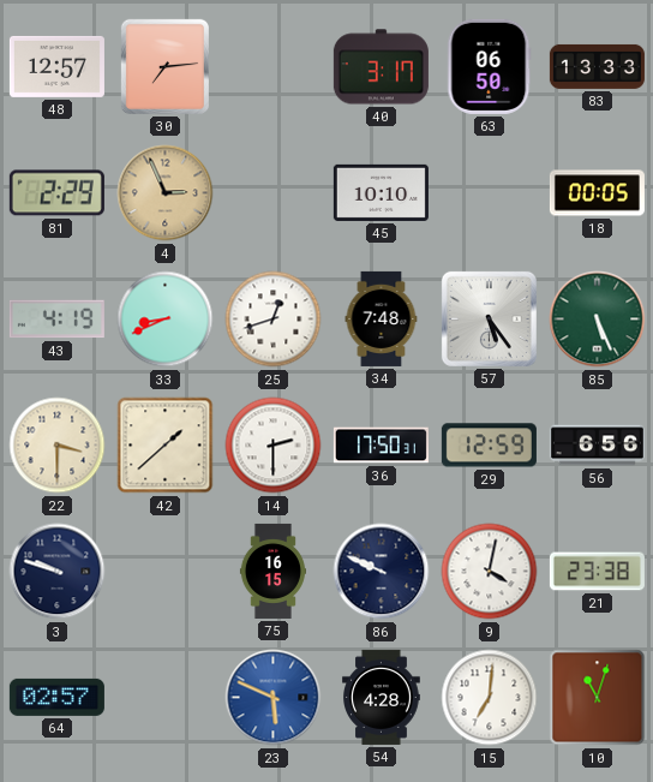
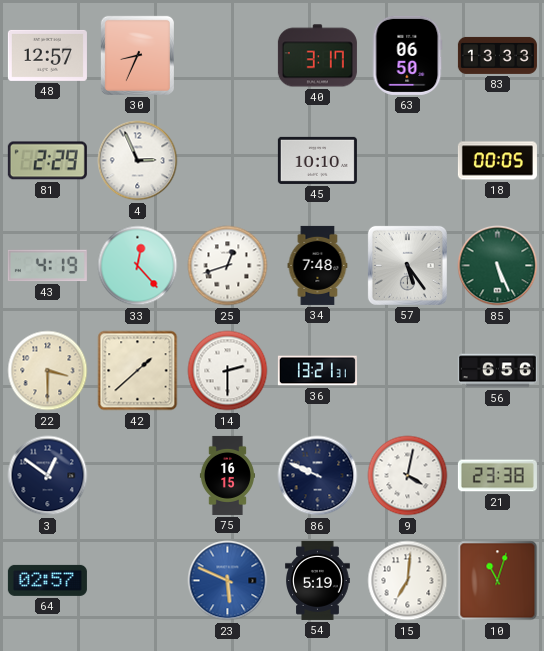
30: 7:14 -> 8:34
4 dial: champagne -> white
33: 8:41 -> 12:23
36: 17:50 -> 13:21
29: 12:59 -> none
3: 9:48 -> 12:51
54: 4:28 -> 5:19
